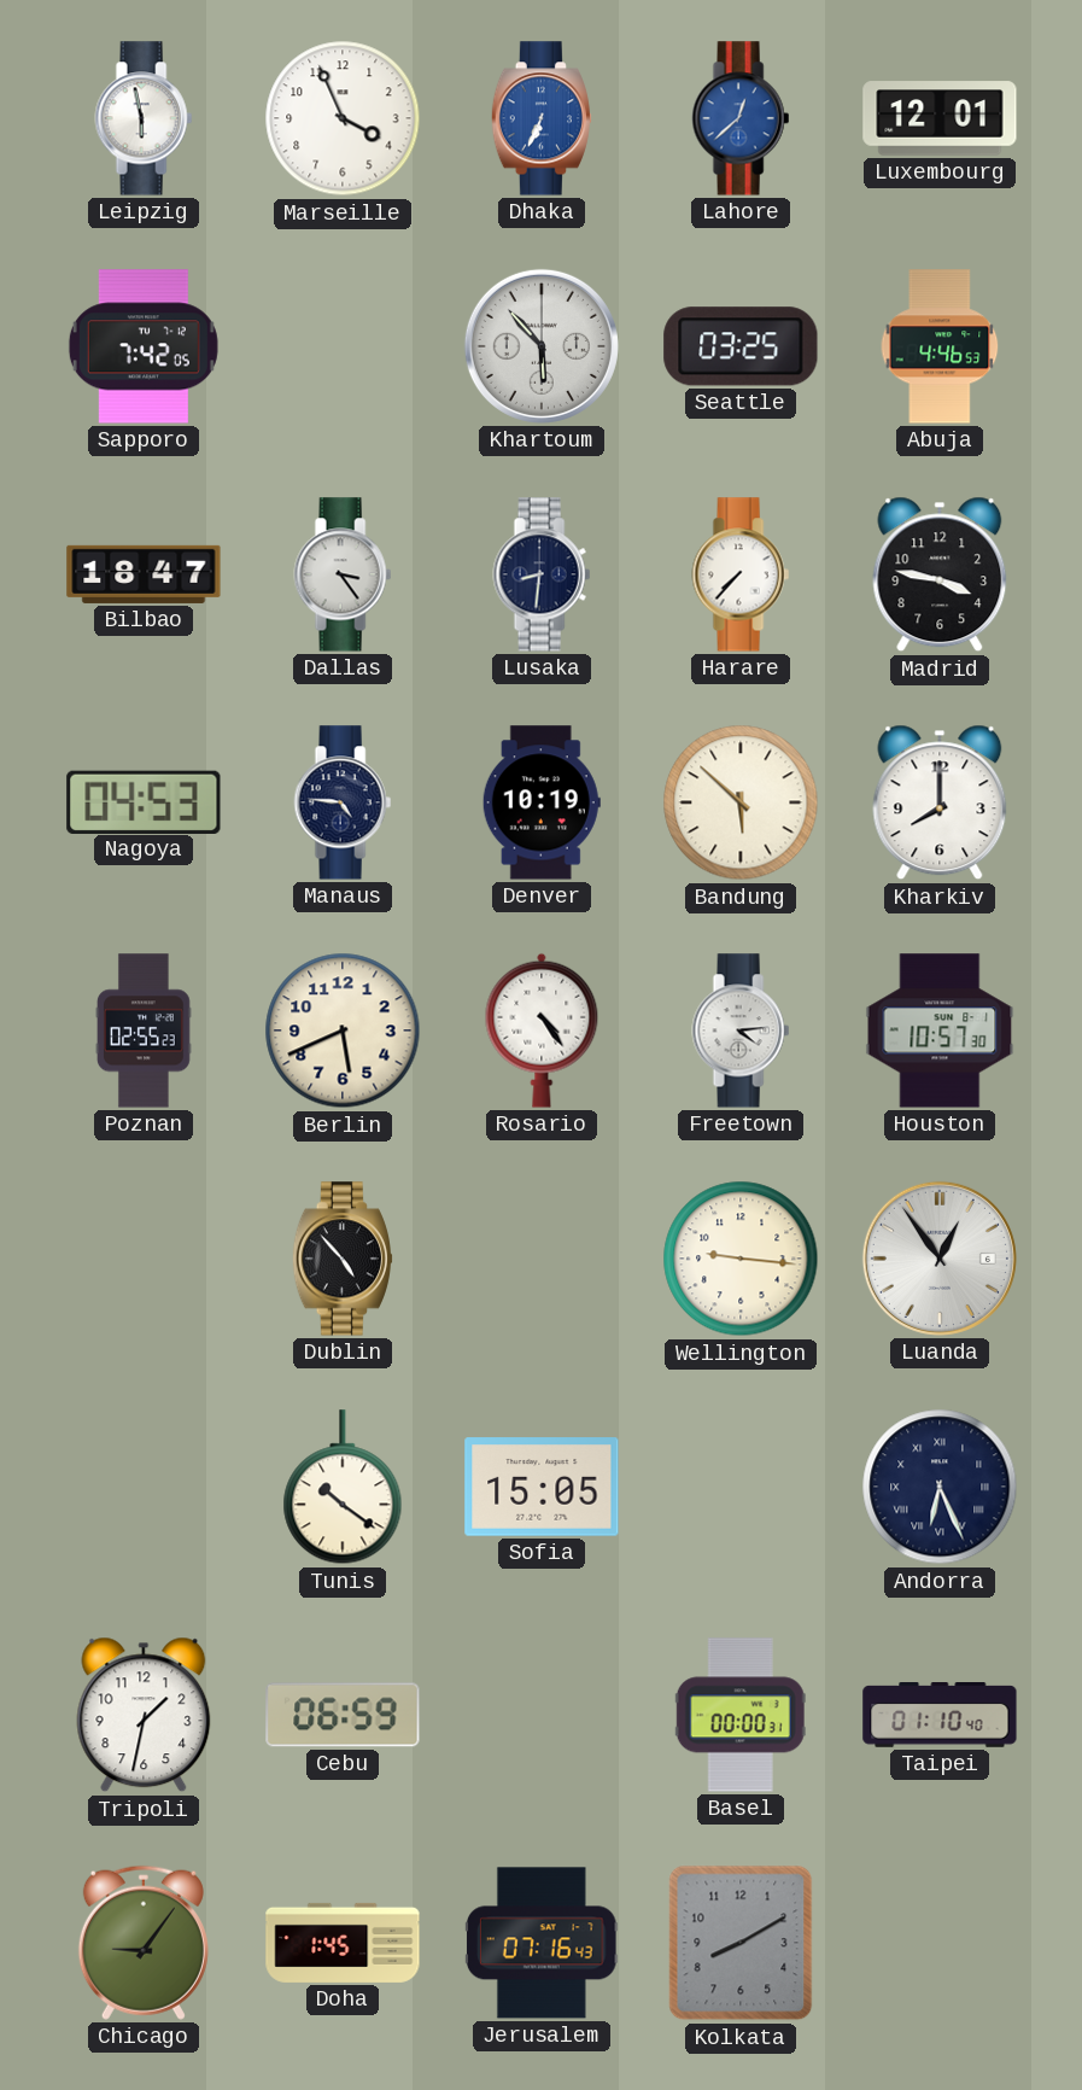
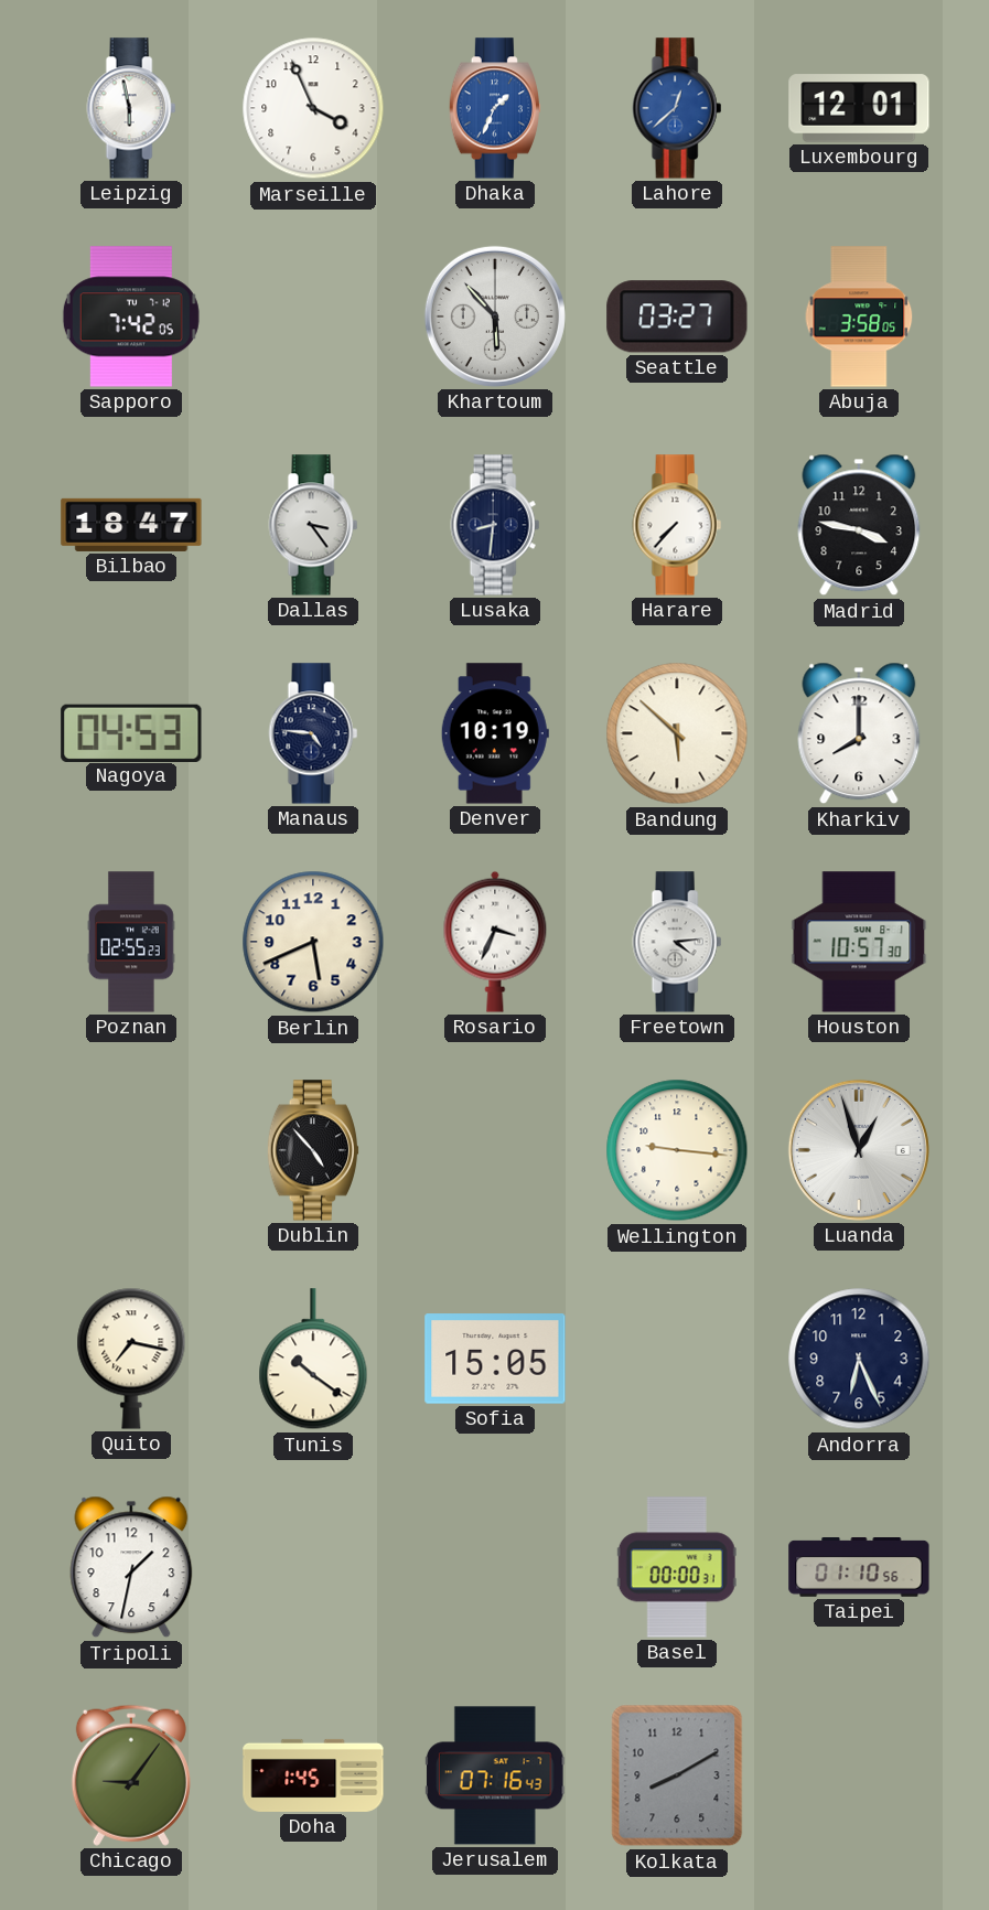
Dhaka: 6:34 -> 1:34
Seattle: 03:25 -> 03:27
Abuja: 4:46 -> 3:58
Rosario: 4:24 -> 3:34
Luanda: 12:54 -> 12:57
Quito: none -> 7:17
Andorra numerals: Roman -> Arabic
Cebu: 06:59 -> none
Taipei: 01:10:40 -> 01:10:56
